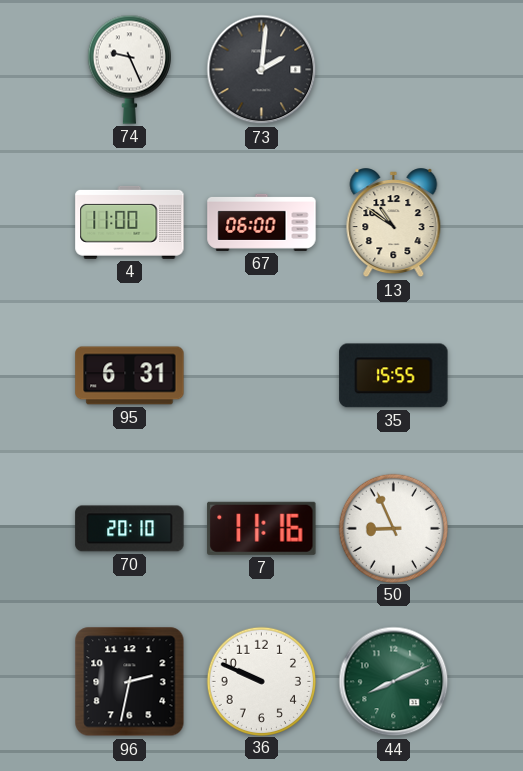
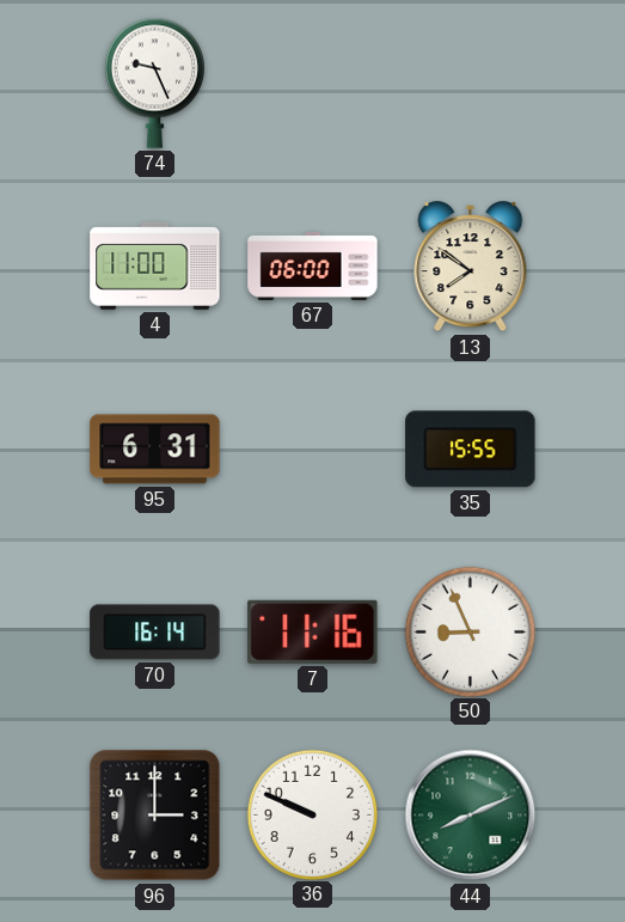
73: 2:01 -> none
13: 10:51 -> 7:51
70: 20:10 -> 16:14
96: 2:32 -> 3:00
